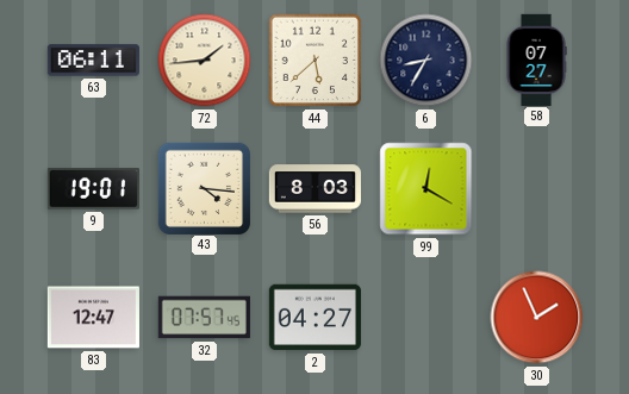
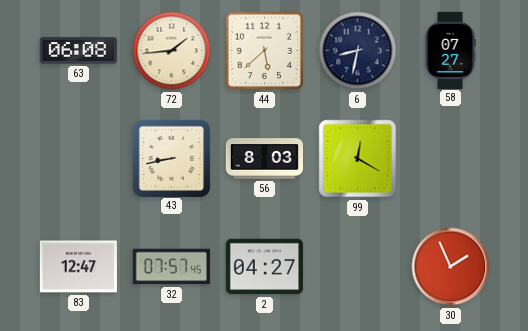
63: 06:11 -> 06:08
6: 8:35 -> 8:32
9: 19:01 -> none
43: 4:16 -> 8:43
